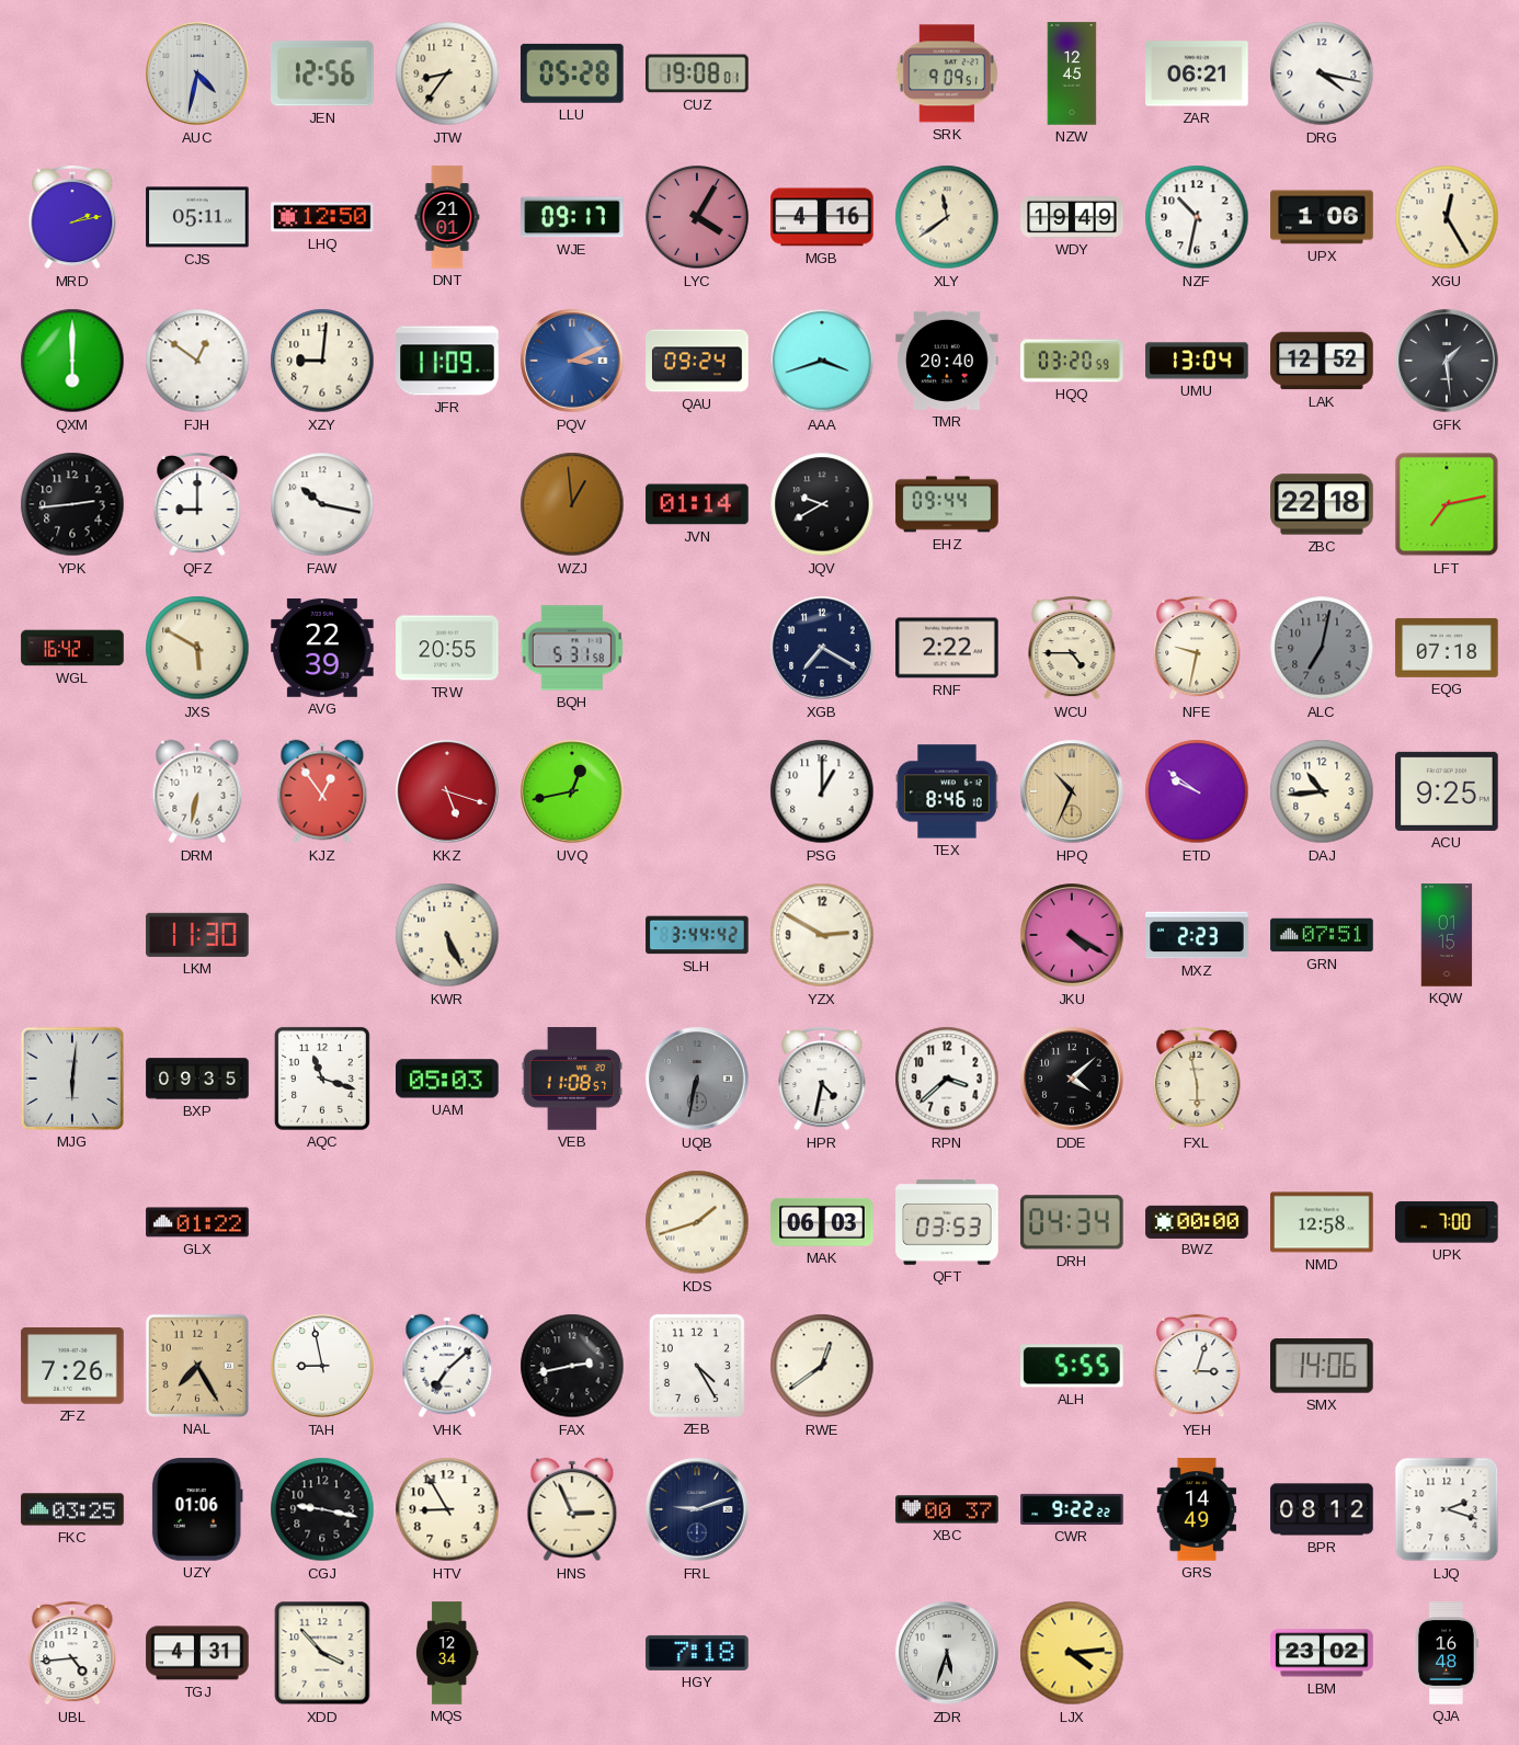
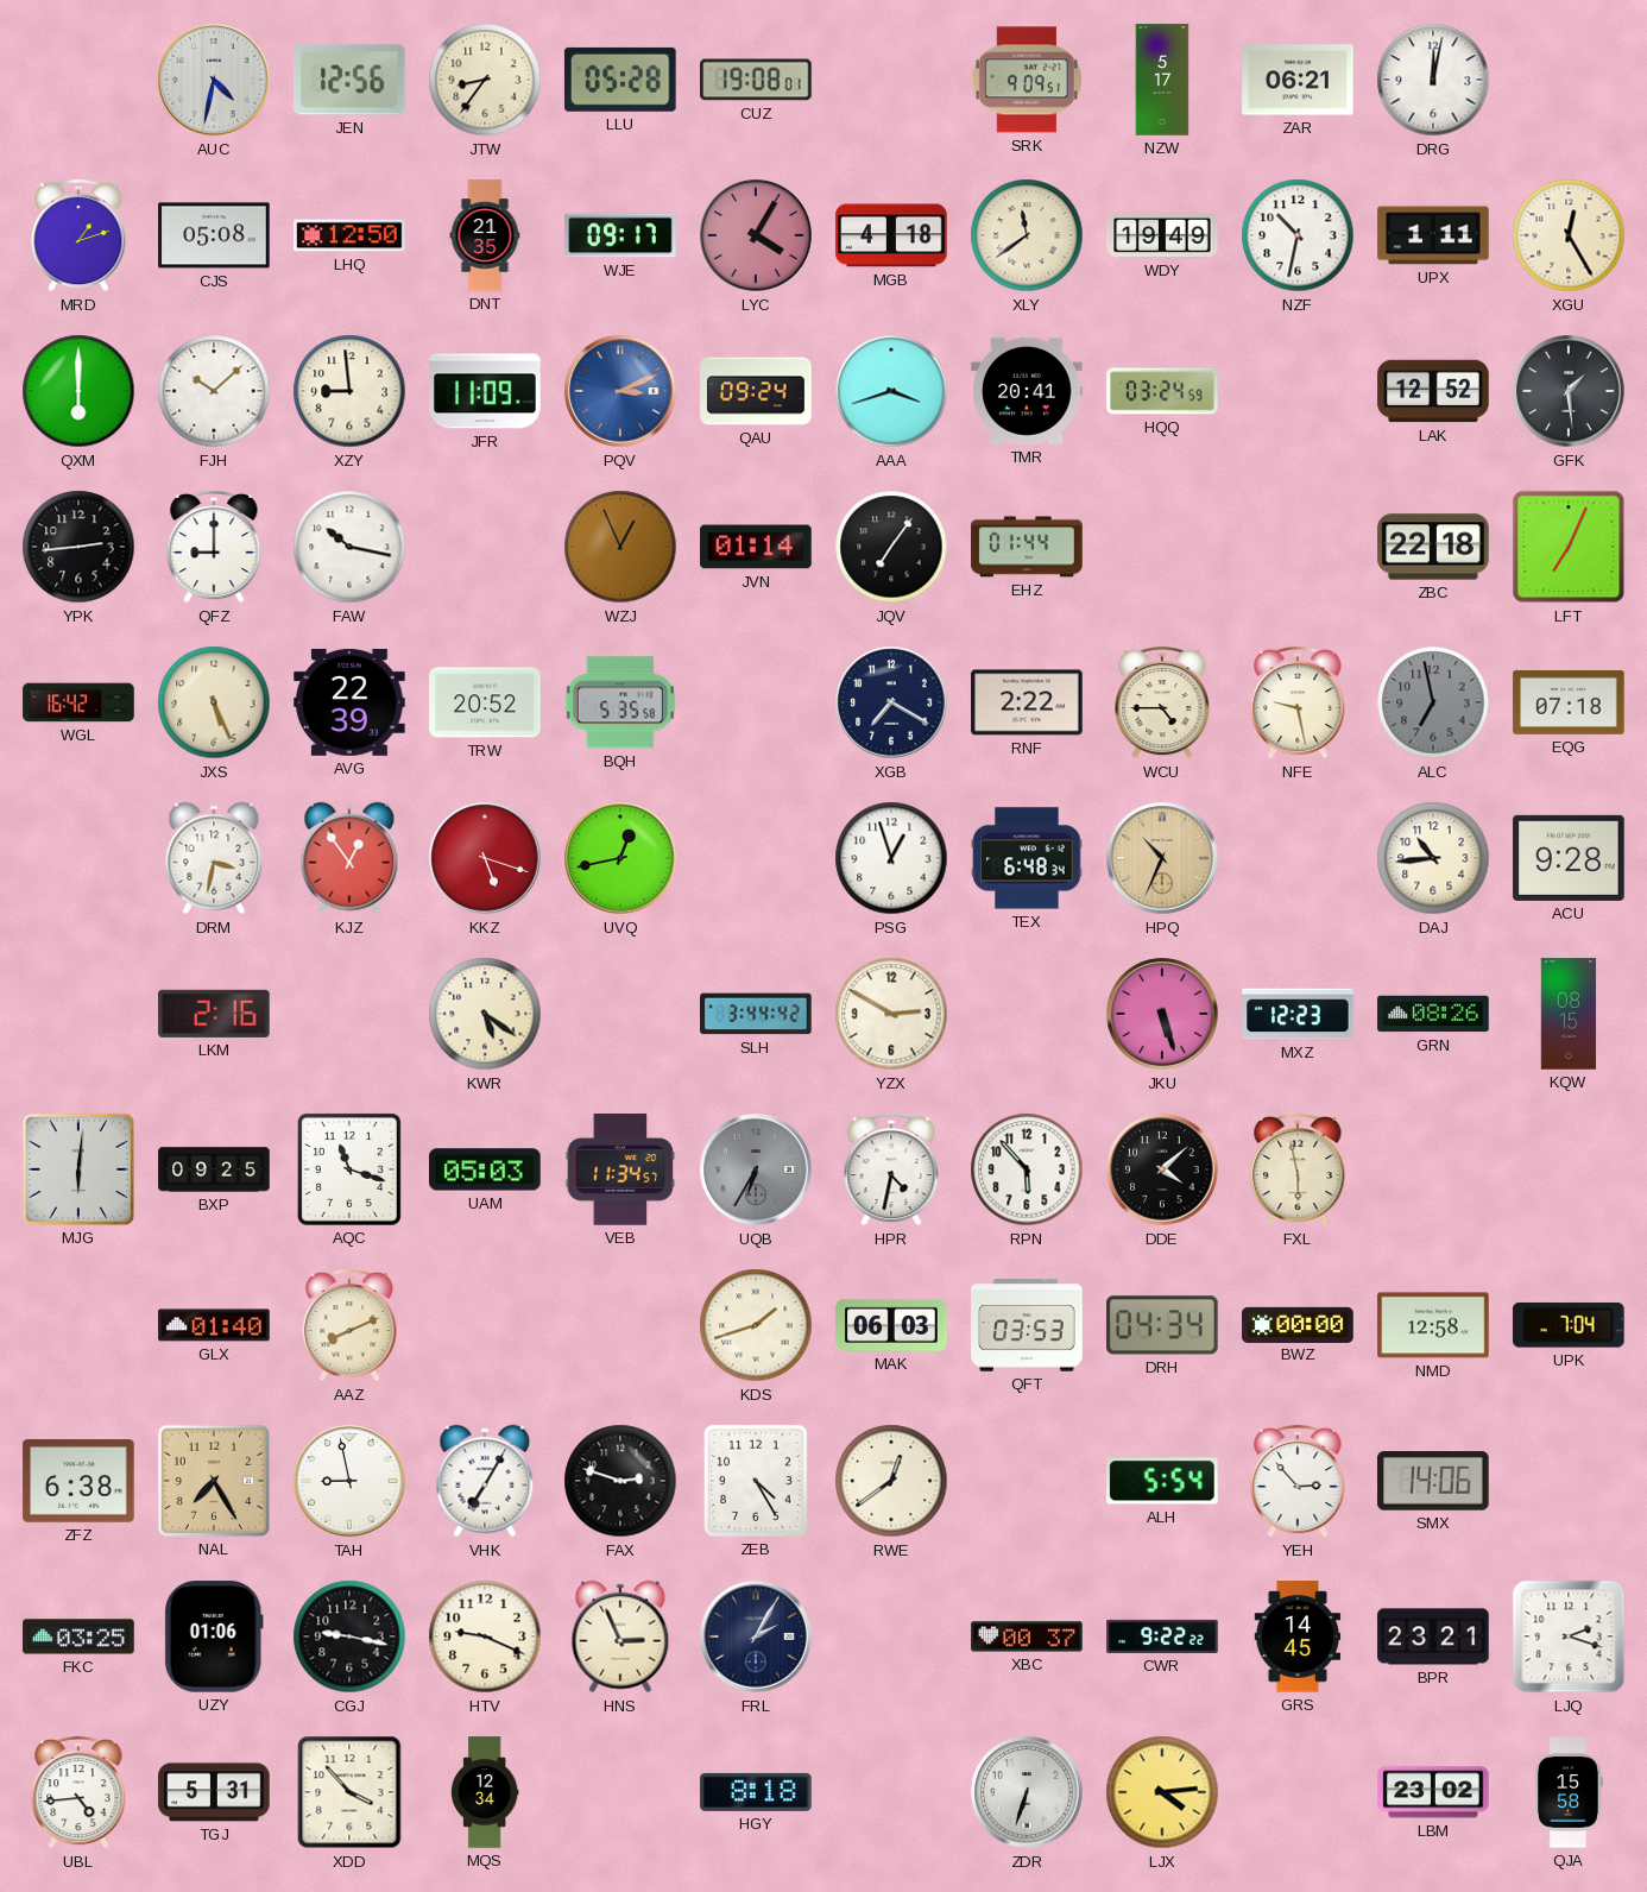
NZW: 12:45 -> 5:17
DRG: 4:17 -> 12:02
MRD: 2:13 -> 1:12
CJS: 05:11 -> 05:08
DNT: 21:01 -> 21:35
MGB: 4:16 -> 4:18
UPX: 1:06 -> 1:11
FJH: 12:51 -> 10:08
XZY: 9:01 -> 8:59
TMR: 20:40 -> 20:41
HQQ: 03:20 -> 03:24
UMU: 13:04 -> none
WZJ: 12:59 -> 12:56
JQV: 9:40 -> 7:06
EHZ: 09:44 -> 01:44
LFT: 7:13 -> 7:04
JXS: 5:50 -> 5:26
TRW: 20:55 -> 20:52
BQH: 5:31 -> 5:35
NFE: 9:32 -> 9:28
ALC: 7:02 -> 6:58
DRM: 6:32 -> 3:32
PSG: 1:00 -> 12:57
TEX: 8:46 -> 6:48
ETD: 9:51 -> none
ACU: 9:25 -> 9:28
LKM: 11:30 -> 2:16
KWR: 5:26 -> 5:21
JKU: 4:20 -> 5:27
MXZ: 2:23 -> 12:23
GRN: 07:51 -> 08:26
KQW: 01:15 -> 08:15
BXP: 09:35 -> 09:25
VEB: 11:08 -> 11:34
UQB: 6:32 -> 6:35
RPN: 3:38 -> 5:53
GLX: 01:22 -> 01:40
AAZ: none -> 8:11
UPK: 7:00 -> 7:04
ZFZ: 7:26 -> 6:38
VHK: 7:08 -> 7:05
FAX: 2:43 -> 2:48
ALH: 5:55 -> 5:54
YEH: 3:03 -> 2:53
HTV: 8:55 -> 9:19
FRL: 9:12 -> 2:05
GRS: 14:49 -> 14:45
BPR: 08:12 -> 23:21
TGJ: 4:31 -> 5:31
HGY: 7:18 -> 8:18
ZDR: 5:33 -> 6:33
QJA: 16:48 -> 15:58
